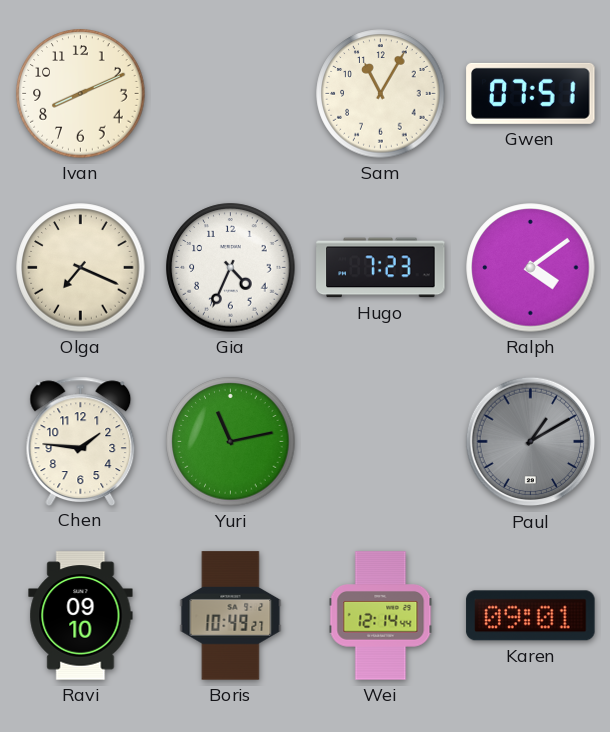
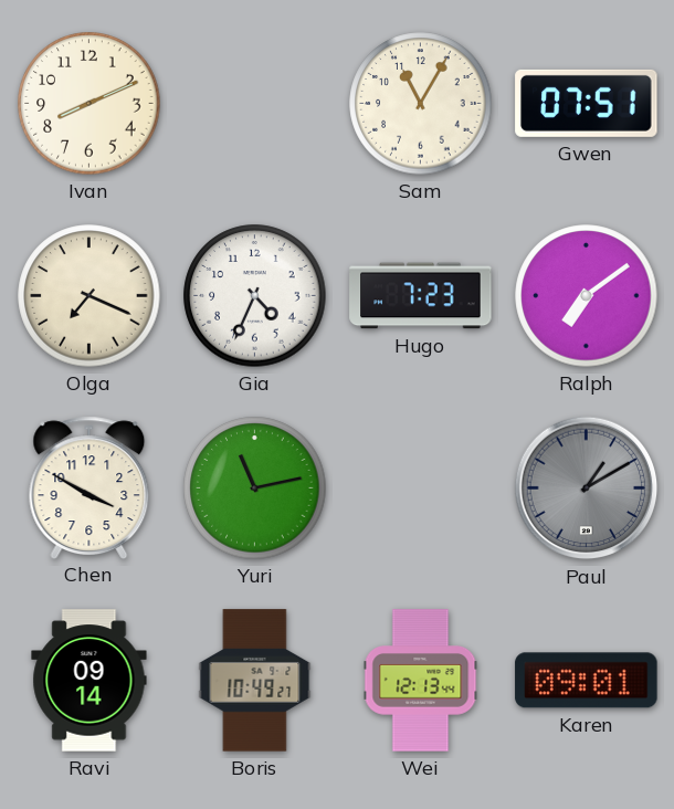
Ralph: 4:09 -> 7:09
Chen: 1:46 -> 3:50
Ravi: 09:10 -> 09:14
Wei: 12:14 -> 12:13
